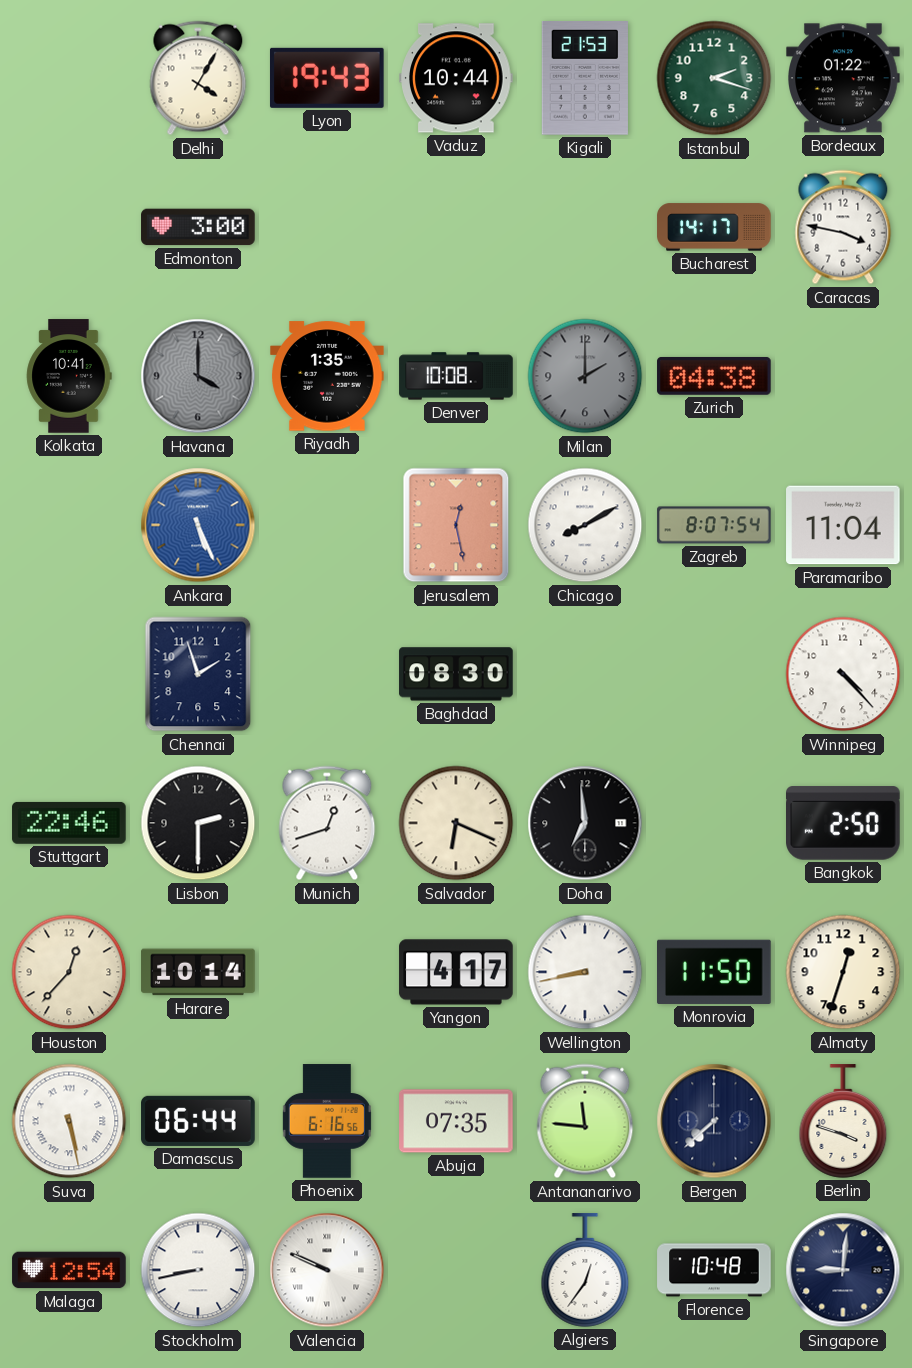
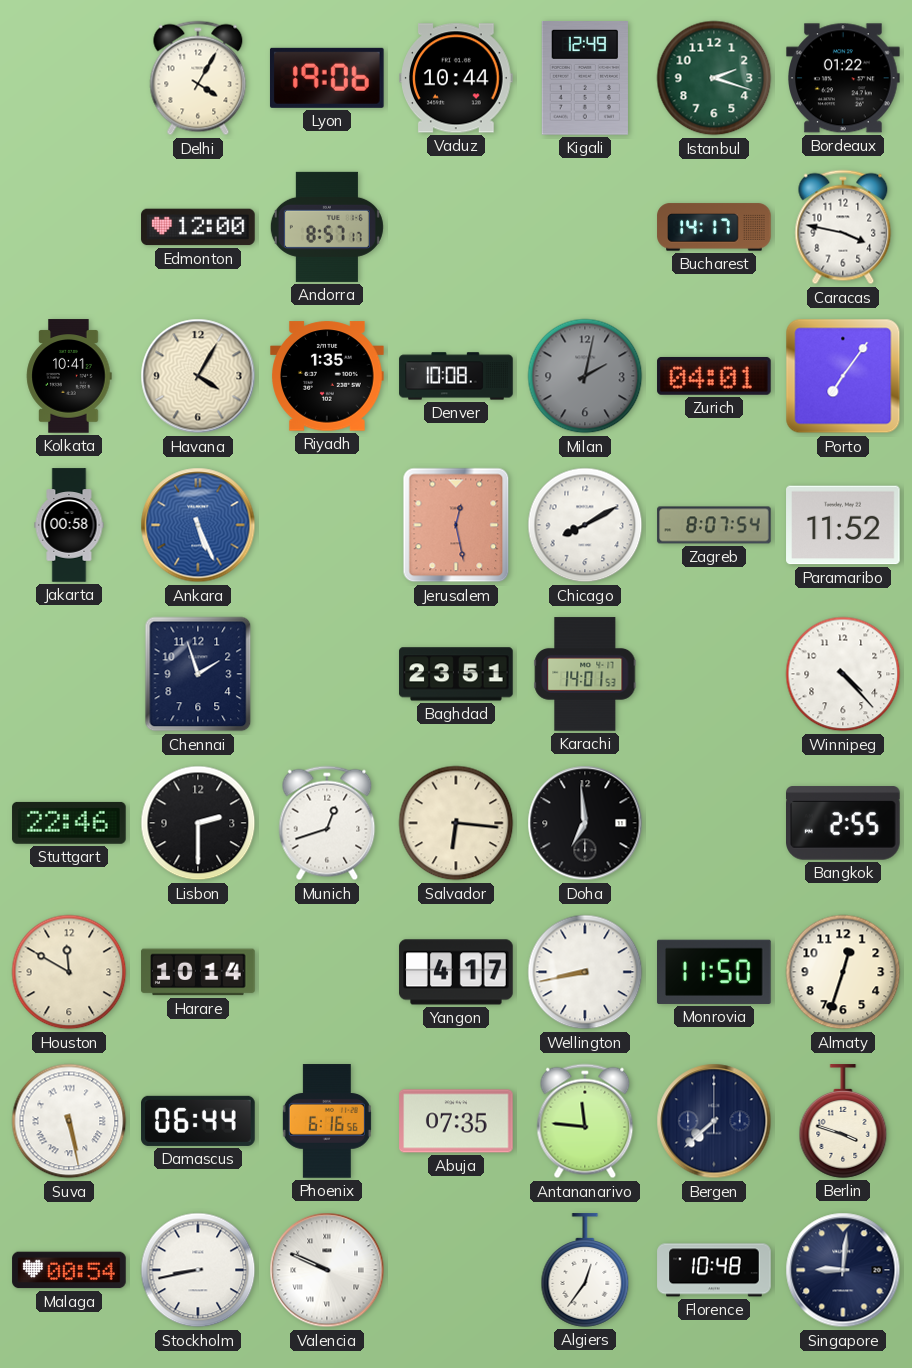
Lyon: 19:43 -> 19:06
Kigali: 21:53 -> 12:49
Edmonton: 3:00 -> 12:00
Andorra: none -> 8:57
Havana: 4:00 -> 4:05
Havana dial: grey -> cream
Milan: 2:00 -> 2:02
Zurich: 04:38 -> 04:01
Porto: none -> 7:06
Jakarta: none -> 00:58
Paramaribo: 11:04 -> 11:52
Baghdad: 08:30 -> 23:51
Karachi: none -> 14:01
Salvador: 6:19 -> 6:16
Bangkok: 2:50 -> 2:55
Houston: 12:37 -> 11:50
Malaga: 12:54 -> 00:54
